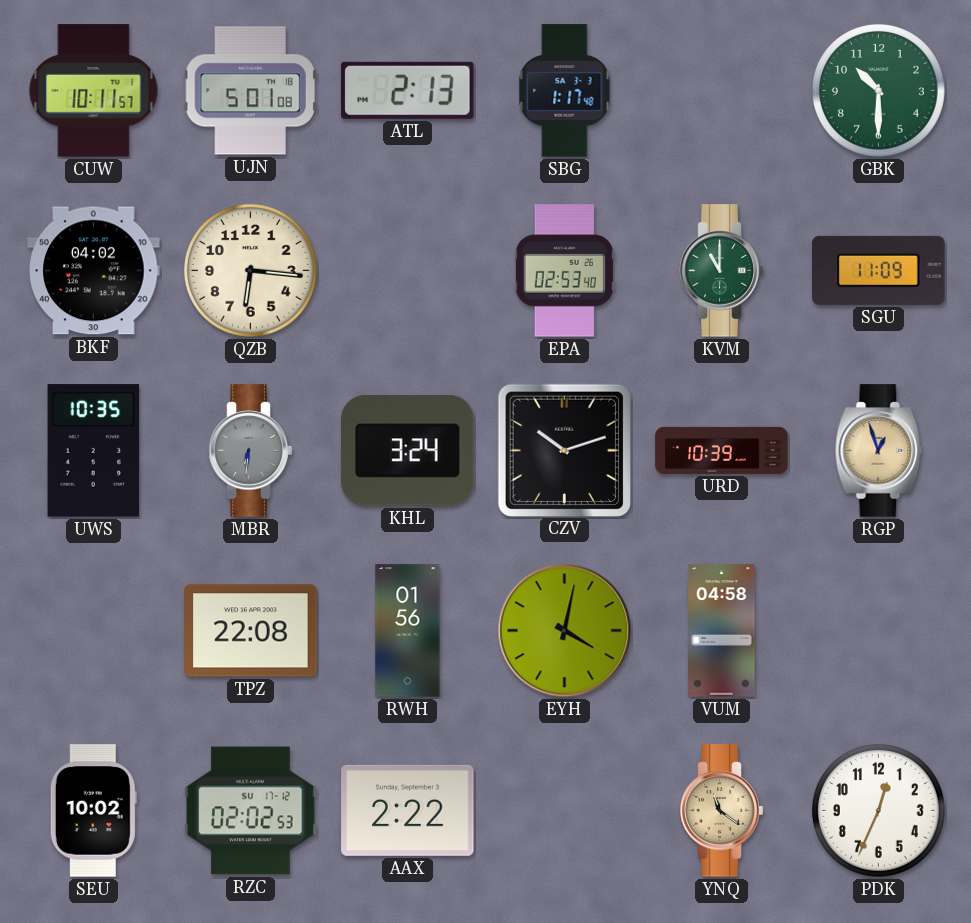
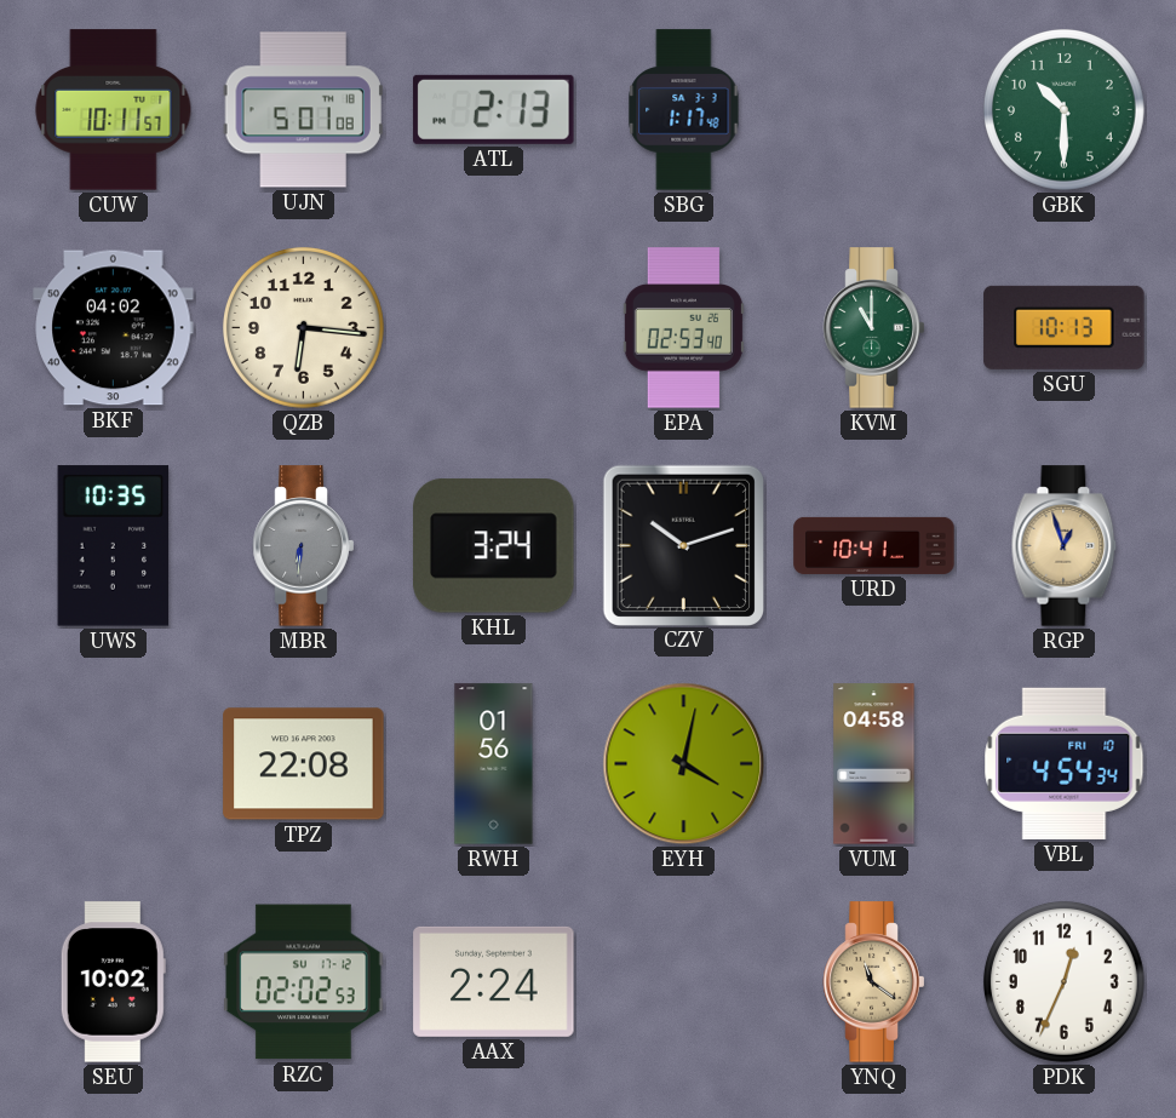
SGU: 11:09 -> 10:13
URD: 10:39 -> 10:41
VBL: none -> 4:54
AAX: 2:22 -> 2:24
